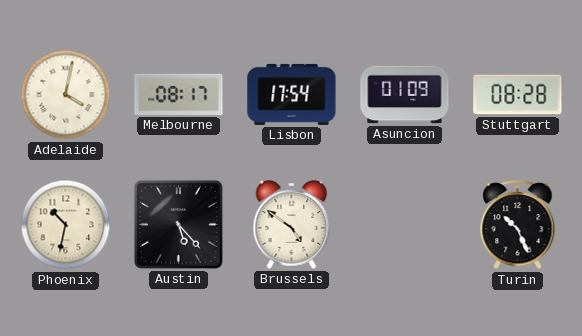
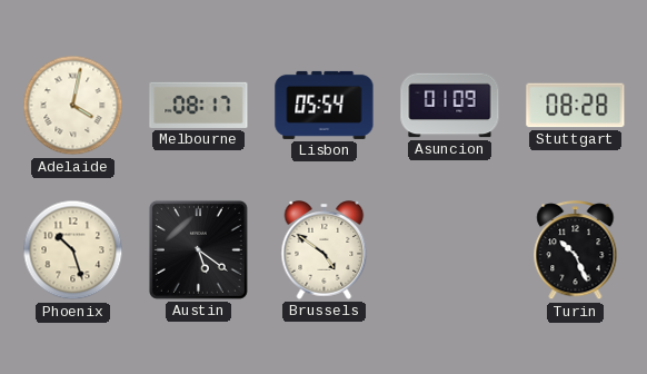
Lisbon: 17:54 -> 05:54
Phoenix: 10:32 -> 10:27
Austin: 5:23 -> 5:21
